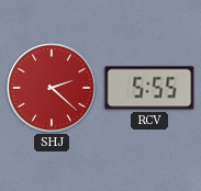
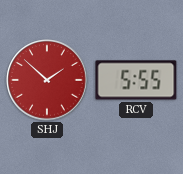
SHJ: 2:22 -> 1:52
